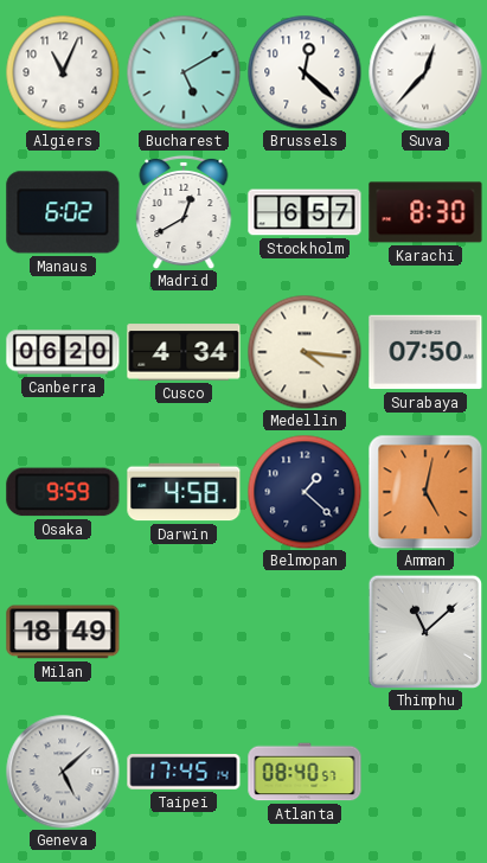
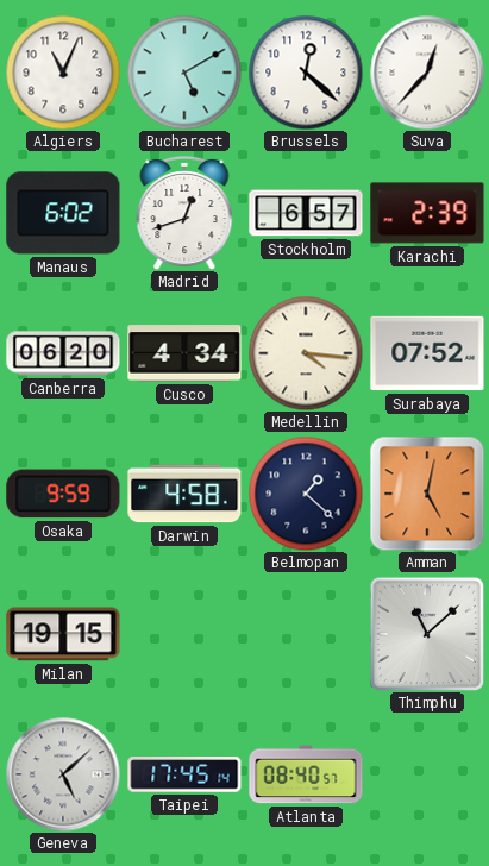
Madrid: 12:40 -> 12:42
Karachi: 8:30 -> 2:39
Surabaya: 07:50 -> 07:52
Milan: 18:49 -> 19:15
